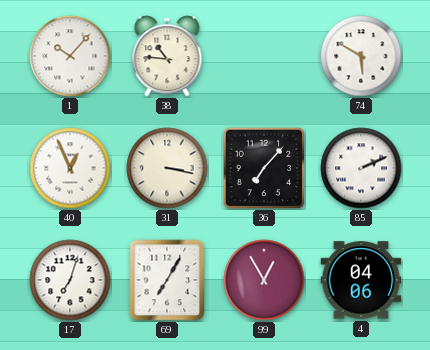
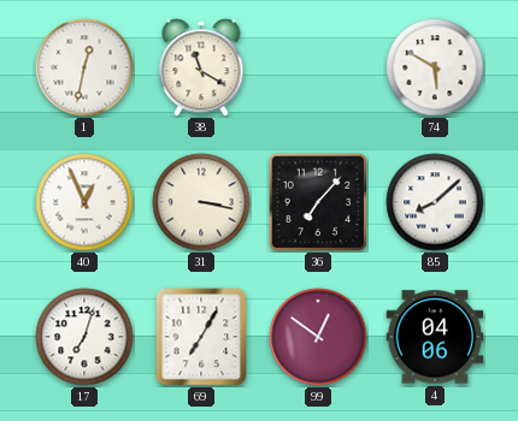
1: 10:07 -> 12:32
38: 10:46 -> 11:20
85: 2:11 -> 8:08
99: 12:55 -> 12:51
